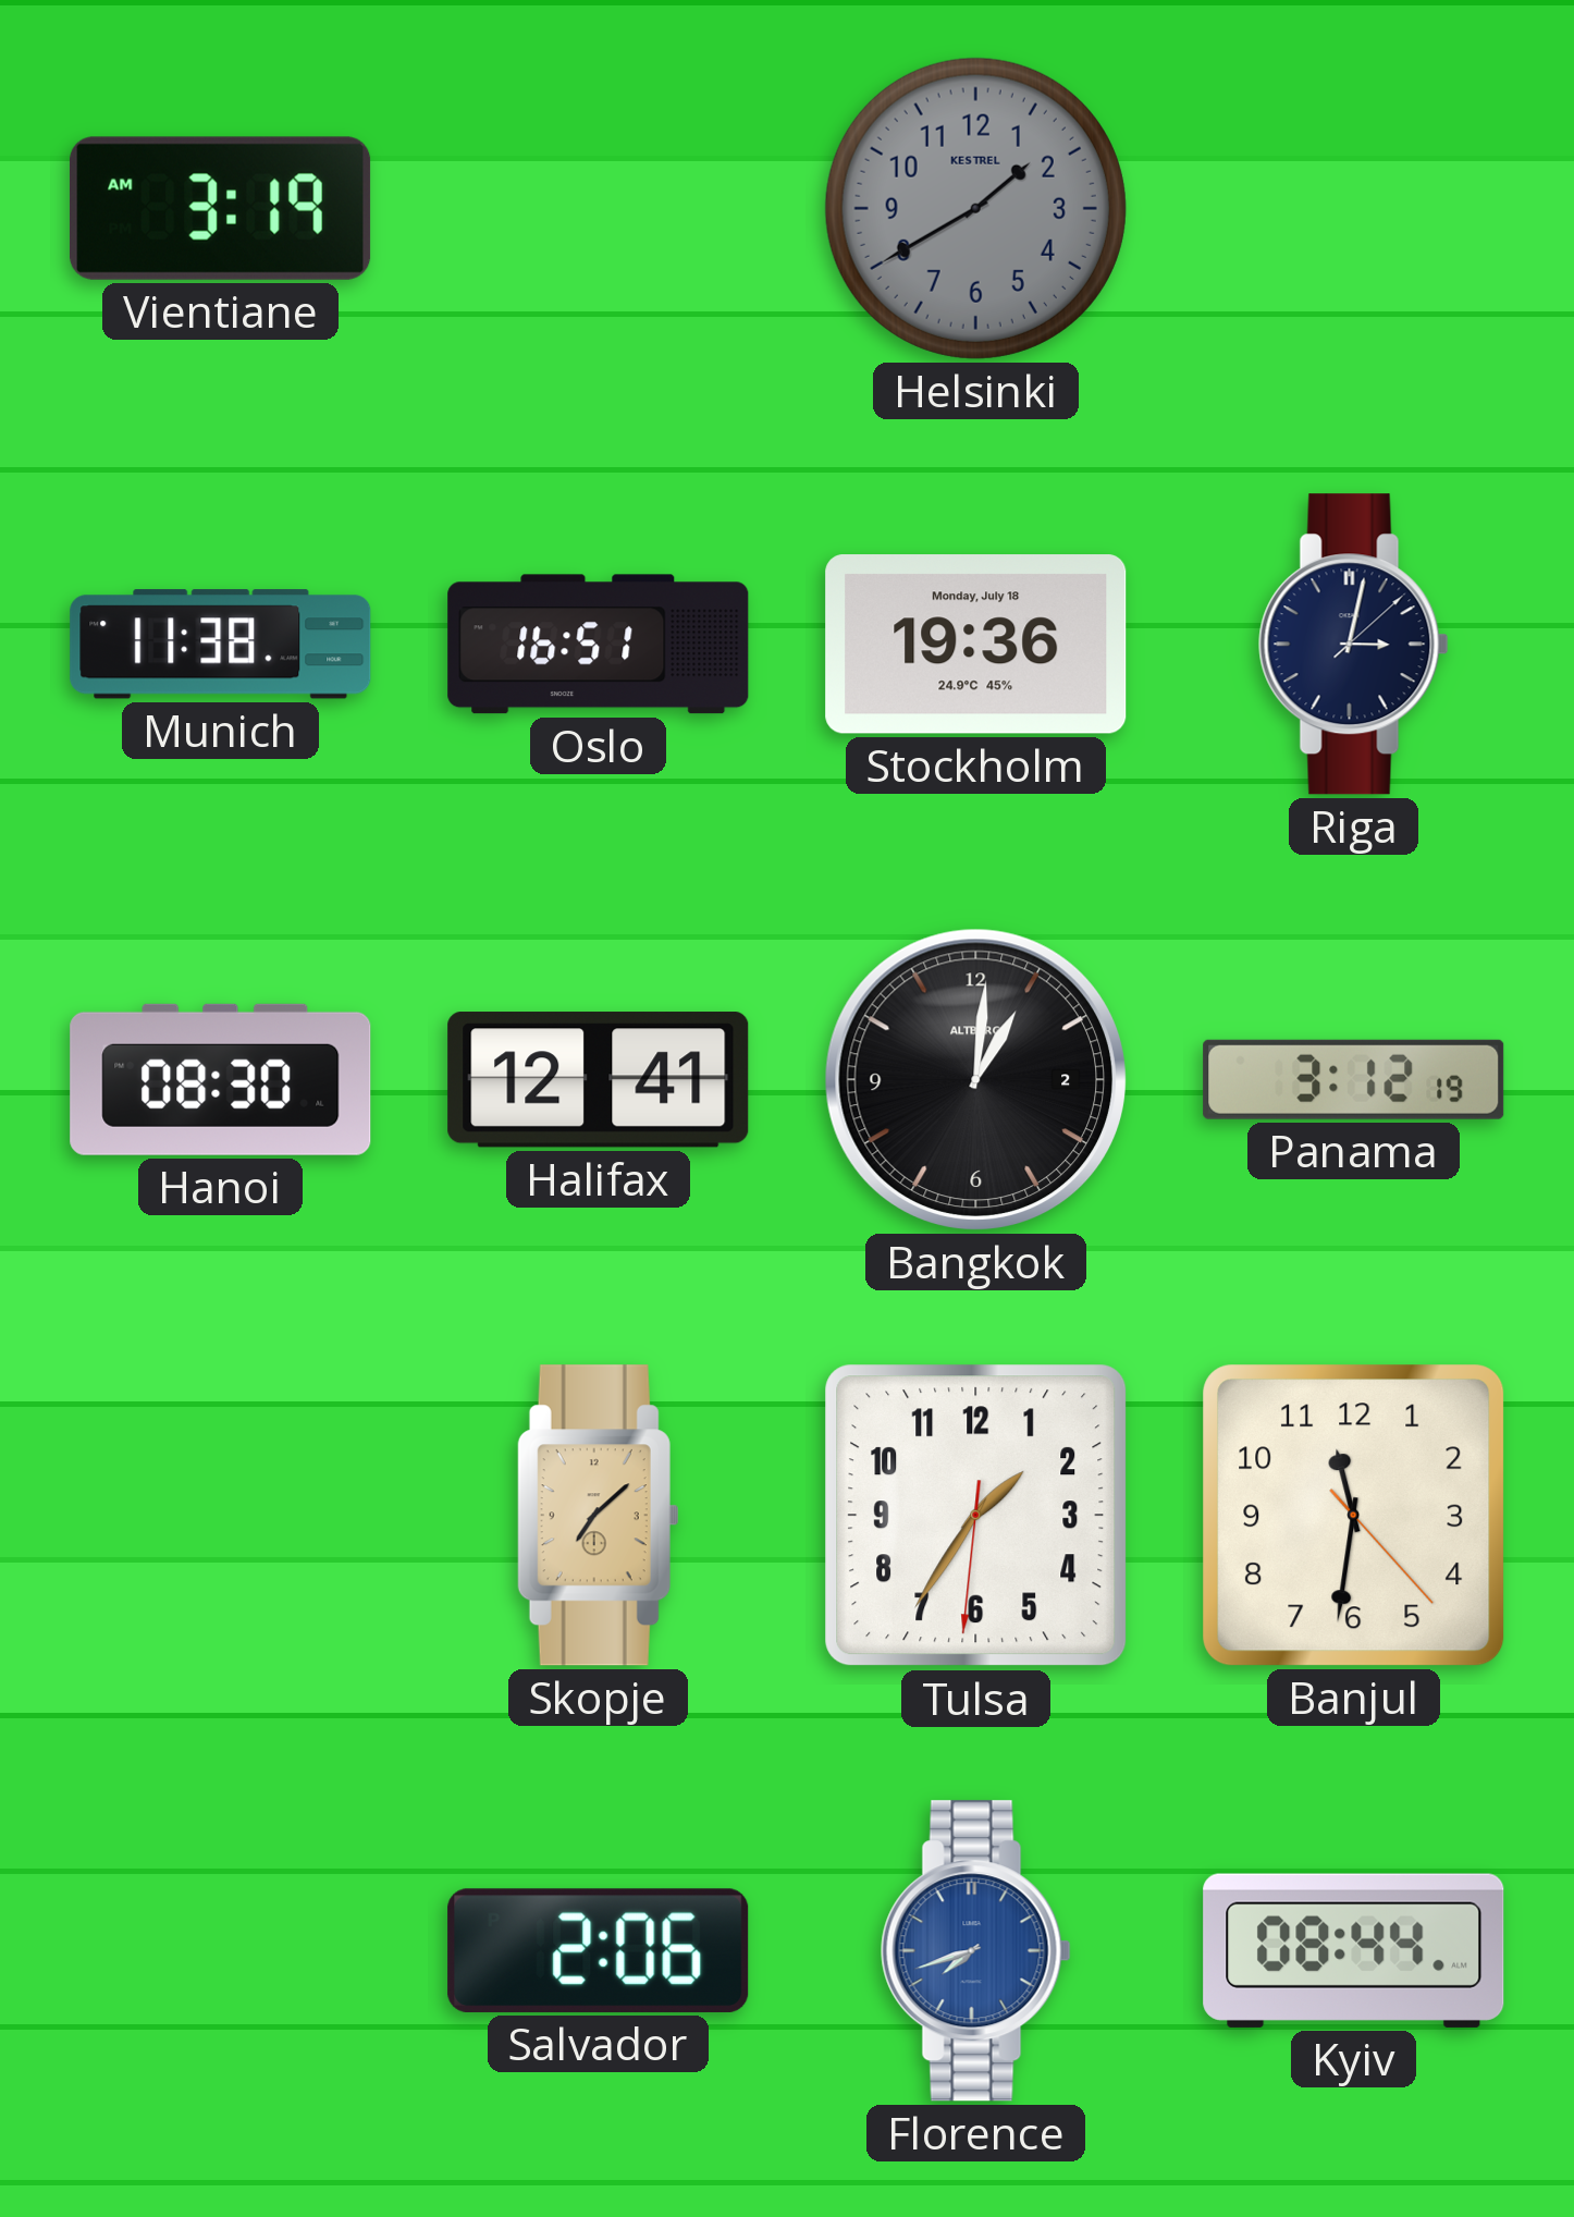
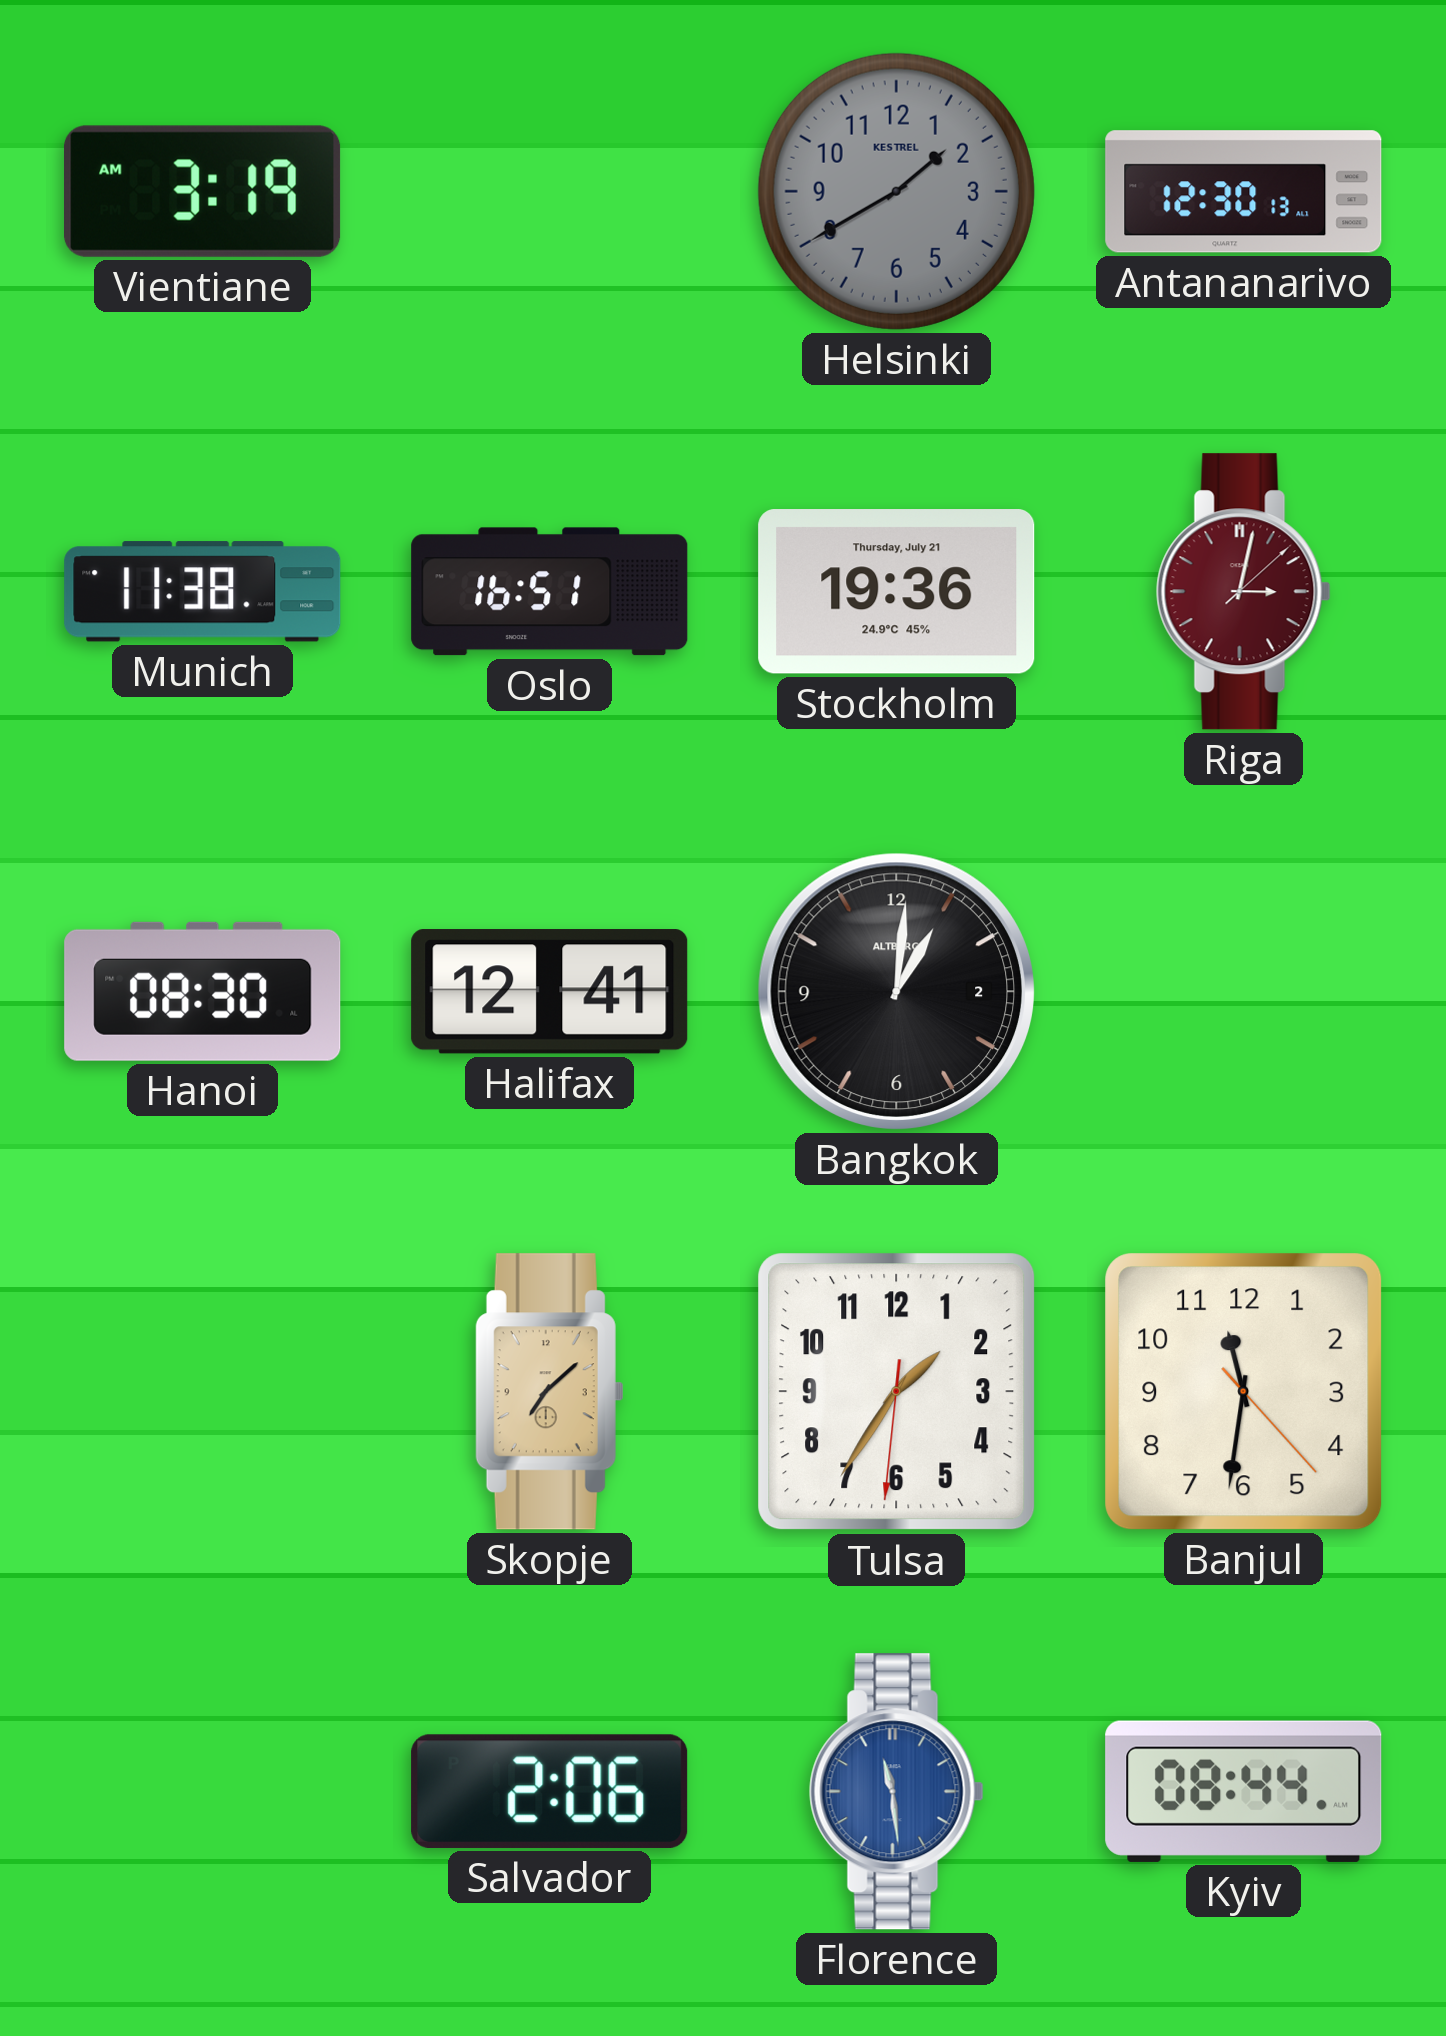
Antananarivo: none -> 12:30
Stockholm date: Monday, July 18 -> Thursday, July 21
Riga dial: navy -> burgundy
Panama: 3:12 -> none
Florence: 7:42 -> 11:29
